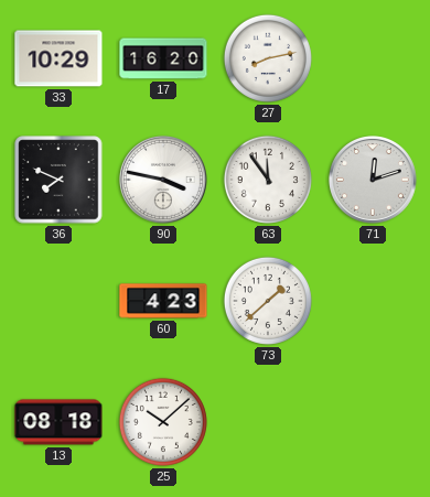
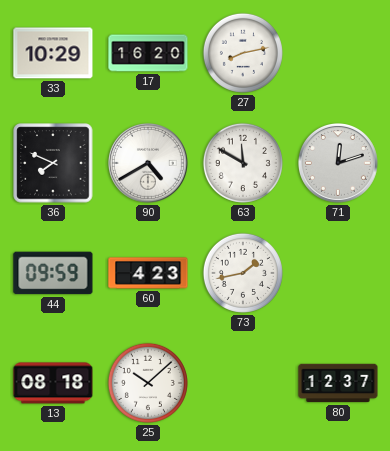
90: 3:47 -> 4:40
63: 11:54 -> 11:50
44: none -> 09:59
73: 1:38 -> 1:43
80: none -> 12:37
